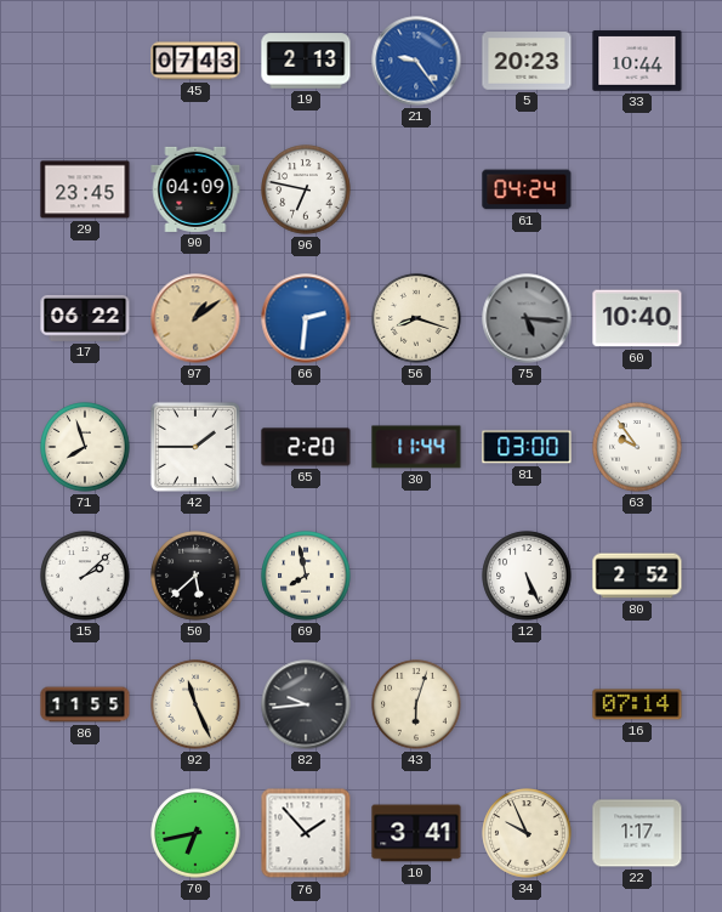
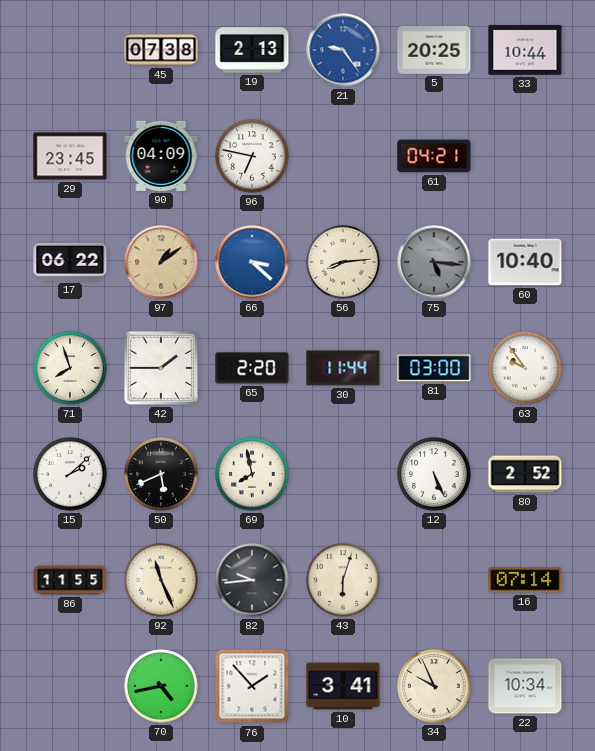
45: 07:43 -> 07:38
5: 20:23 -> 20:25
61: 04:24 -> 04:21
66: 2:31 -> 3:22
56: 8:18 -> 8:14
50: 5:38 -> 5:41
70: 6:43 -> 4:43
22: 1:17 -> 10:34
